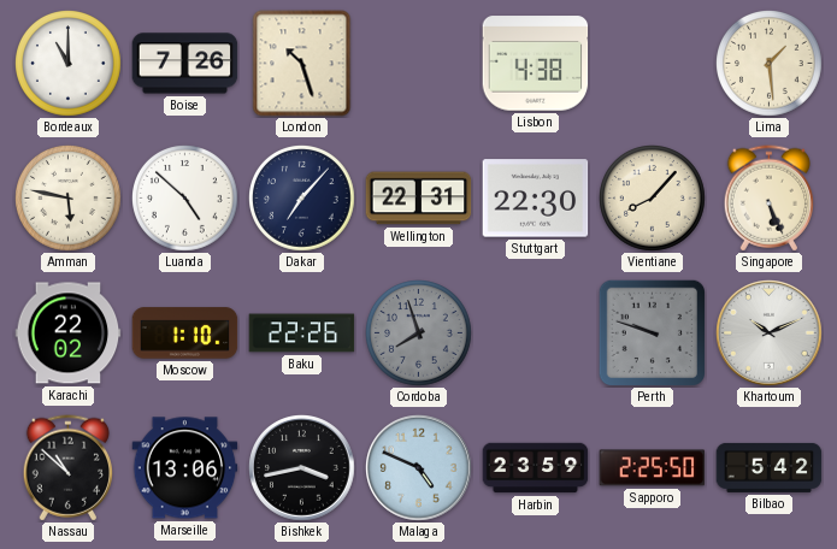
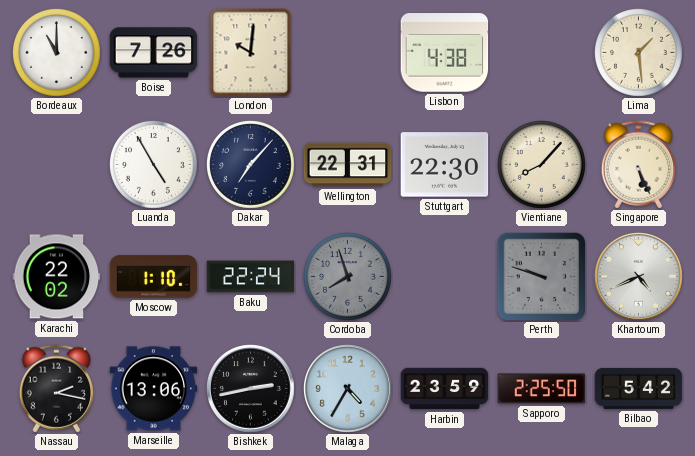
London: 10:27 -> 10:01
Amman: 5:47 -> none
Luanda: 4:52 -> 4:55
Baku: 22:26 -> 22:24
Khartoum: 10:11 -> 4:41
Nassau: 10:52 -> 2:17
Bishkek: 3:43 -> 2:43
Malaga: 4:49 -> 4:35
